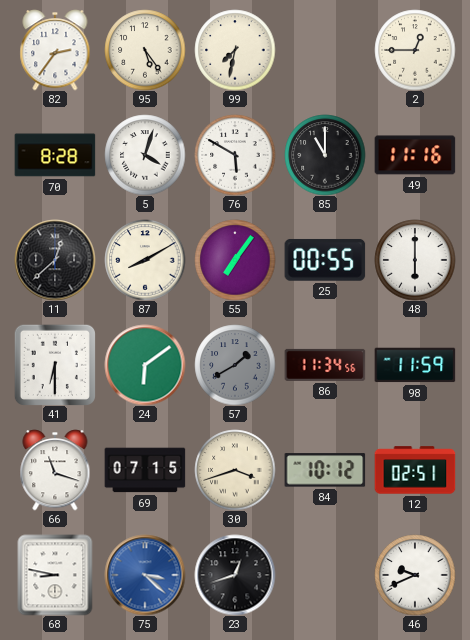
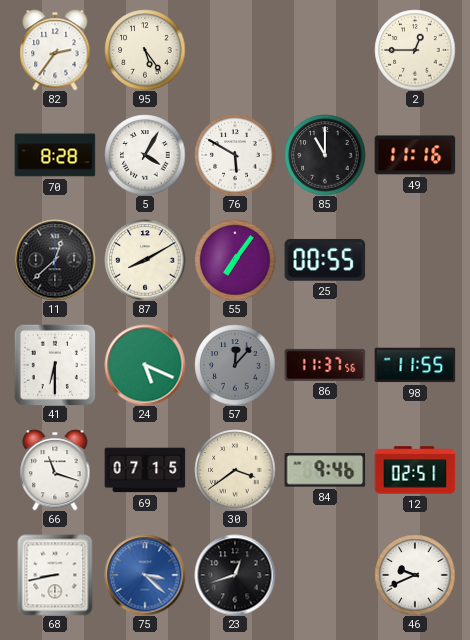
99: 7:32 -> none
5: 4:03 -> 4:05
48: 6:00 -> none
24: 6:09 -> 5:19
57: 1:40 -> 12:07
86: 11:34 -> 11:37
98: 11:59 -> 11:55
30: 3:42 -> 3:39
84: 10:12 -> 9:46
68: 8:47 -> 8:43
